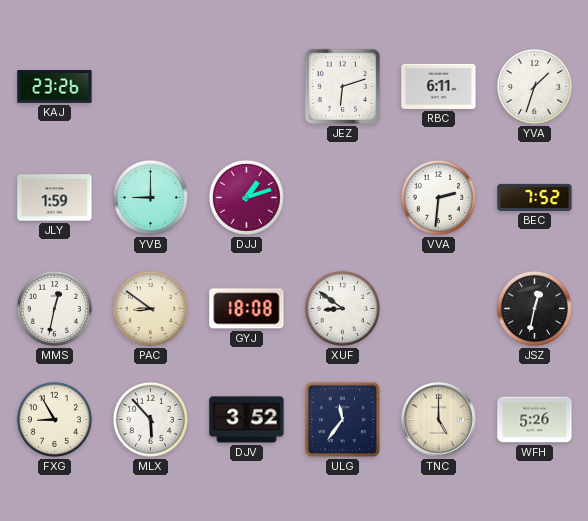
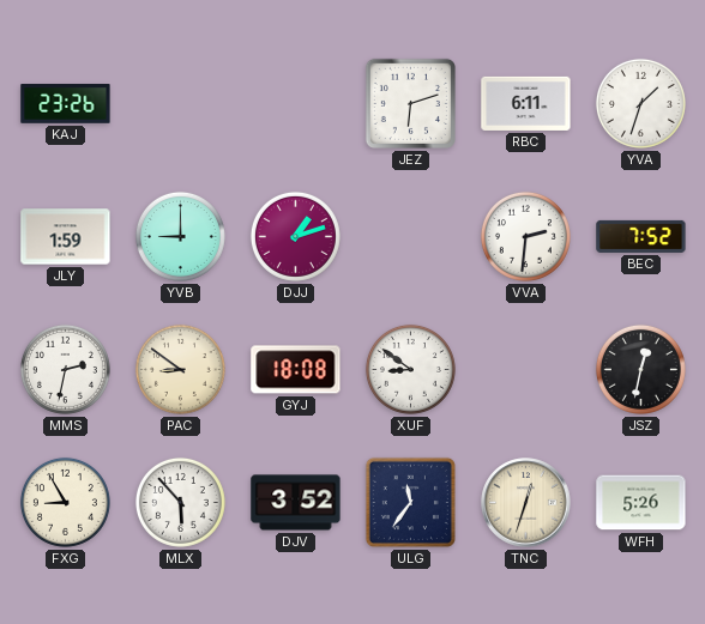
MMS: 12:32 -> 2:32
TNC: 5:00 -> 12:33
